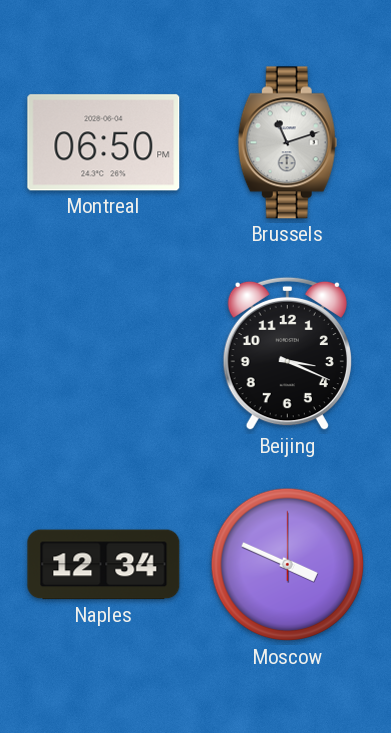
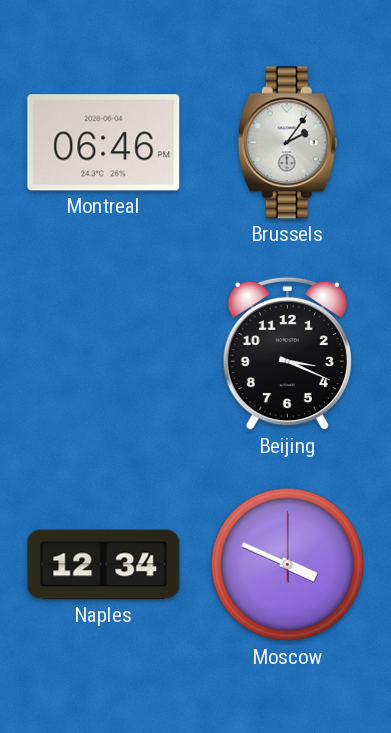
Montreal: 06:50 -> 06:46
Brussels: 11:12 -> 2:06
